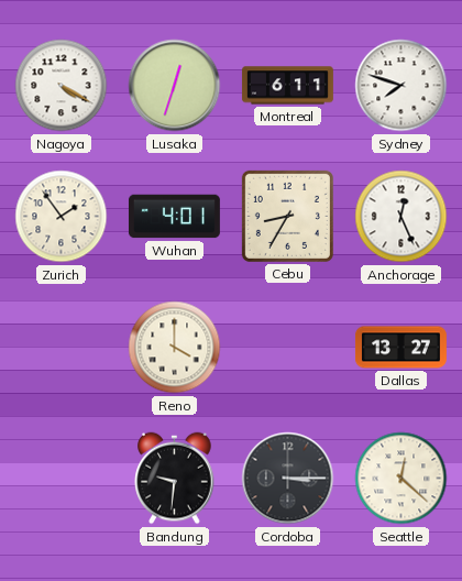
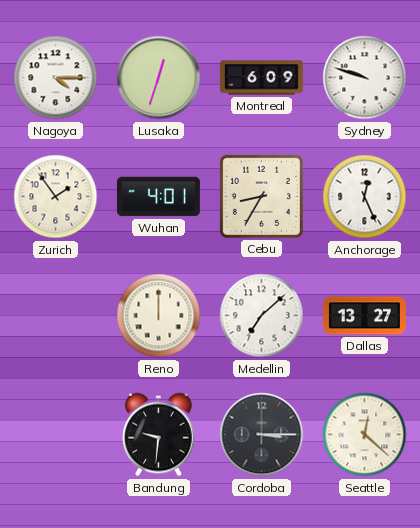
Nagoya: 4:20 -> 4:15
Montreal: 6:11 -> 6:09
Sydney: 7:48 -> 9:48
Reno: 4:00 -> 12:00
Medellin: none -> 7:08
